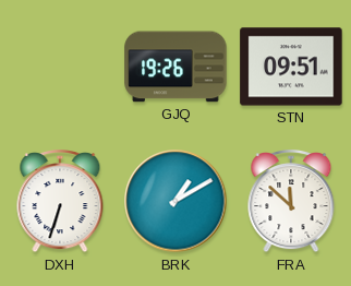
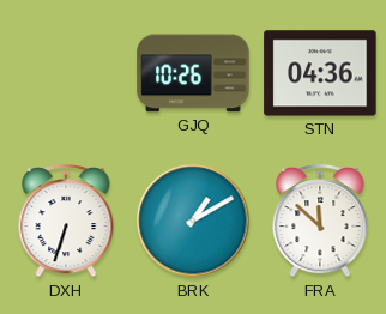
GJQ: 19:26 -> 10:26
STN: 09:51 -> 04:36
